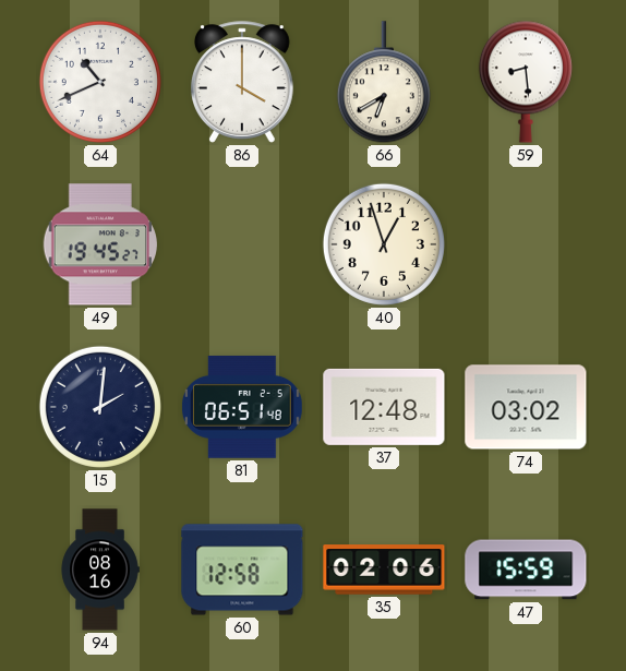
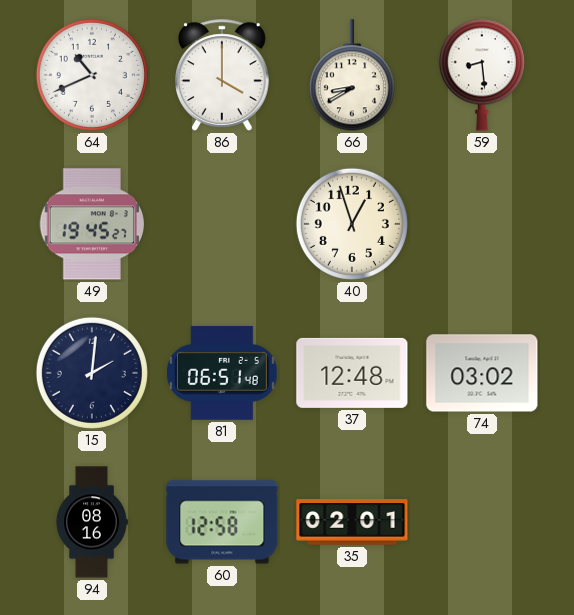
66: 6:40 -> 8:40
35: 02:06 -> 02:01
47: 15:59 -> none
